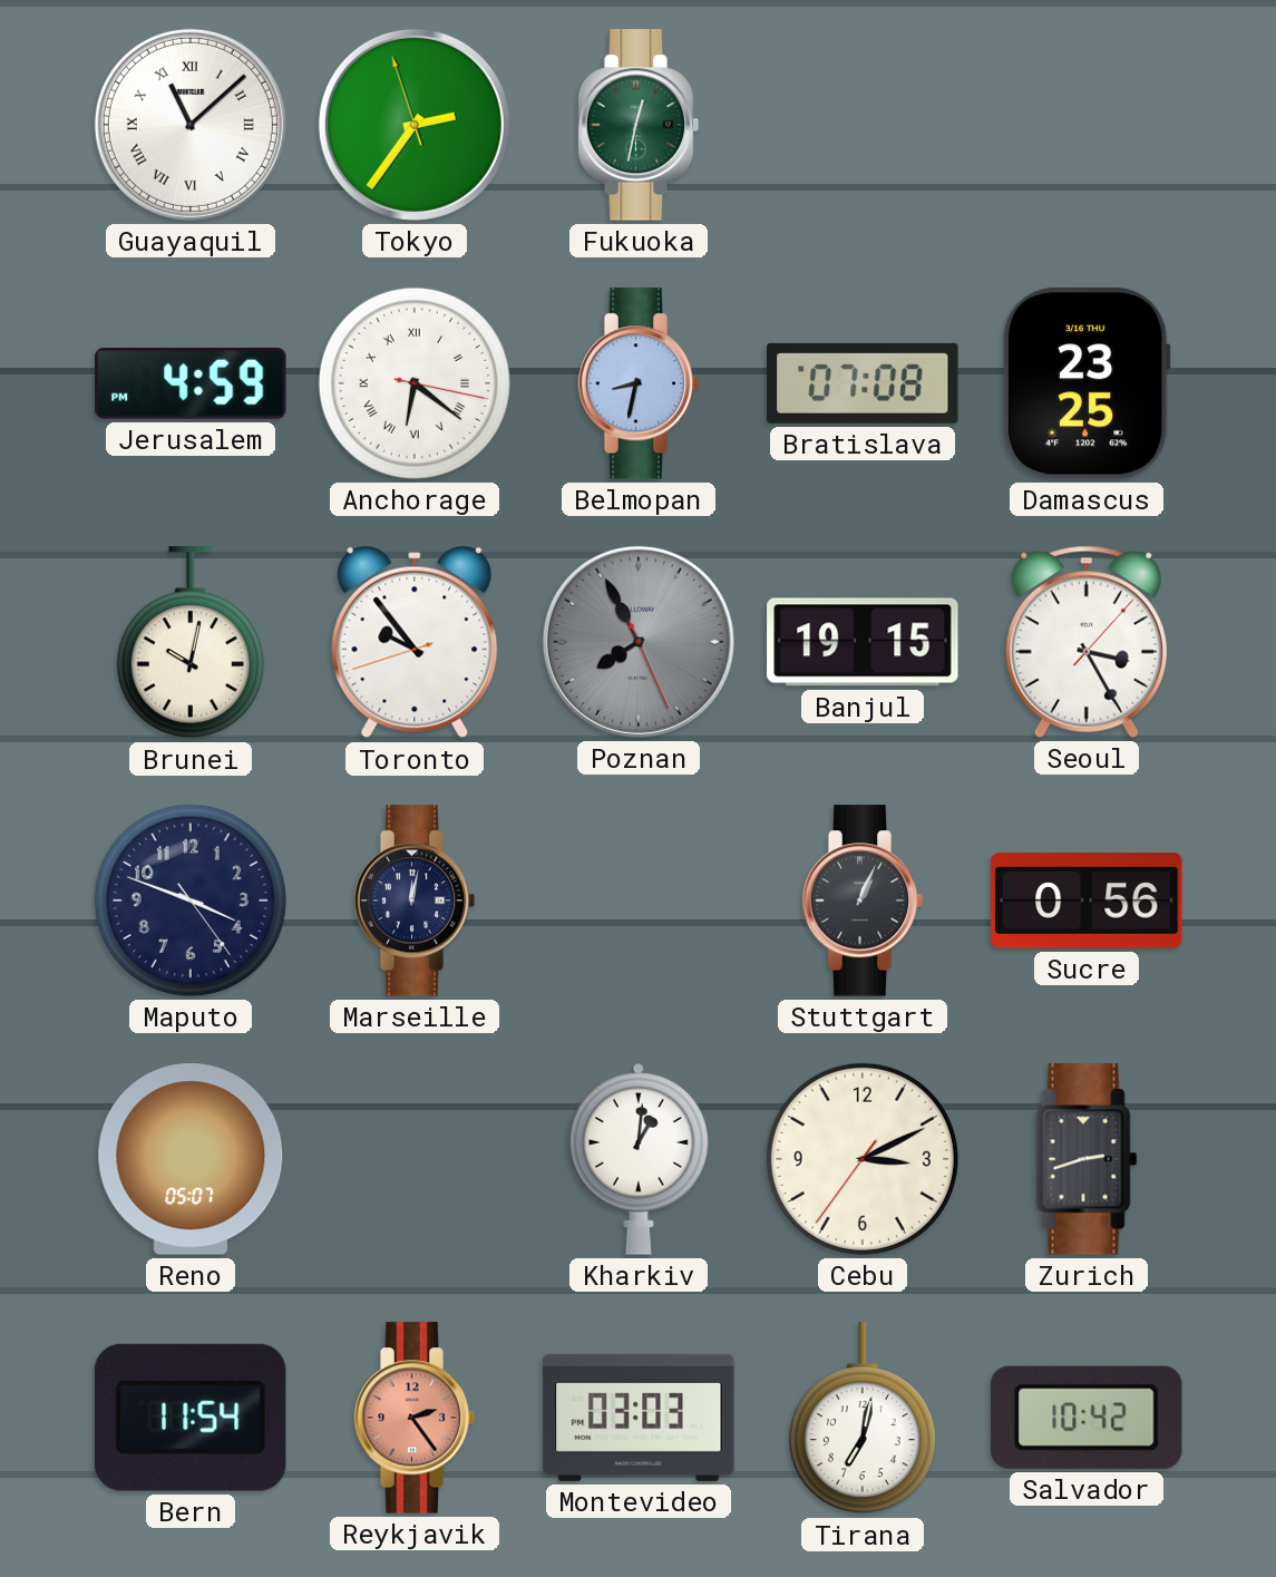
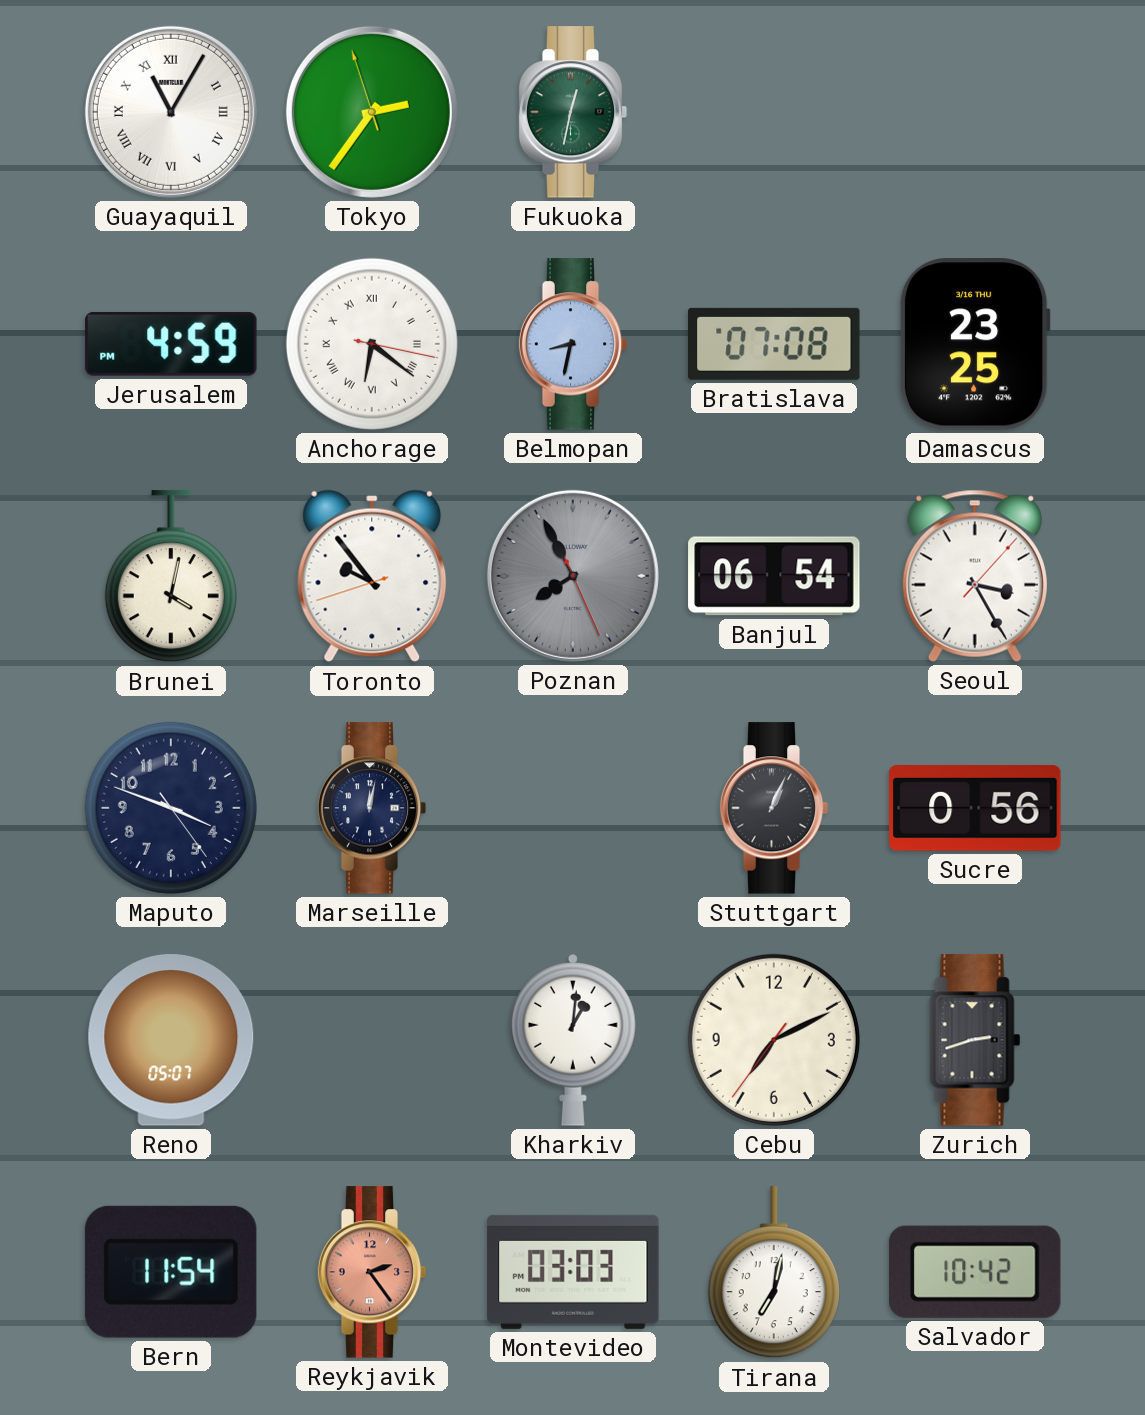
Guayaquil: 11:08 -> 11:05
Brunei: 10:02 -> 4:02
Banjul: 19:15 -> 06:54
Cebu: 3:10 -> 7:10
